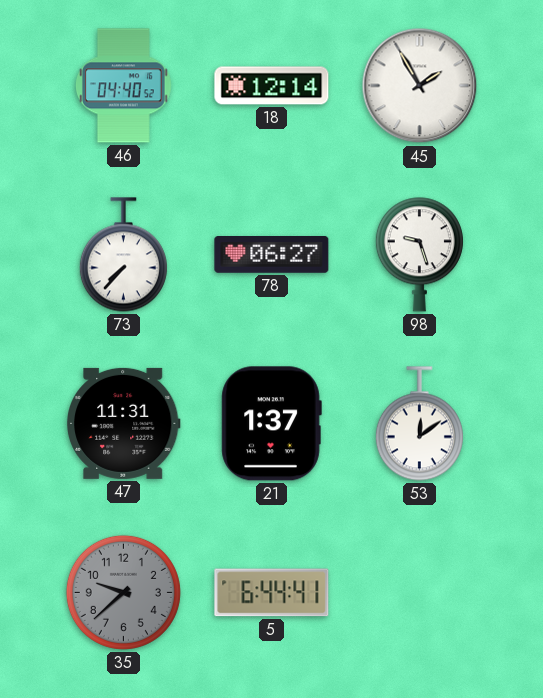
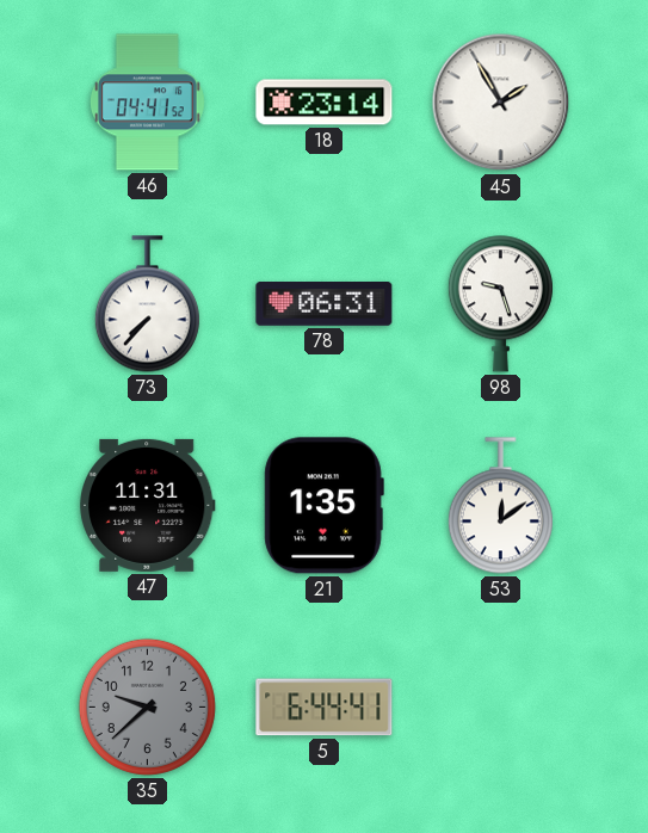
46: 04:40 -> 04:41
18: 12:14 -> 23:14
78: 06:27 -> 06:31
21: 1:37 -> 1:35
